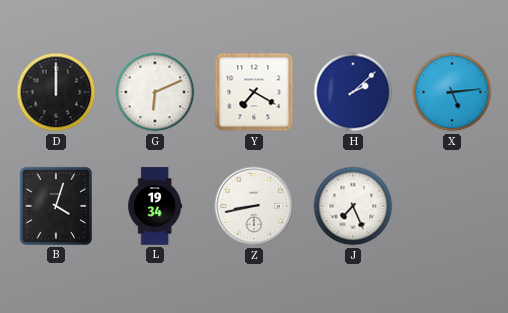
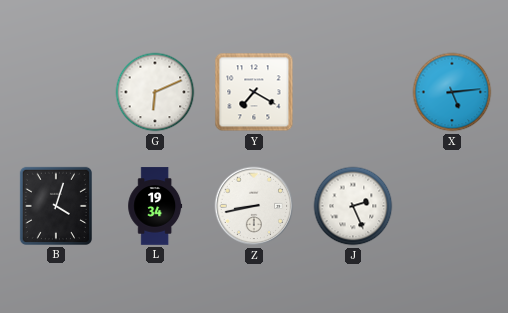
D: 12:00 -> none
H: 2:08 -> none
J: 7:26 -> 2:26
